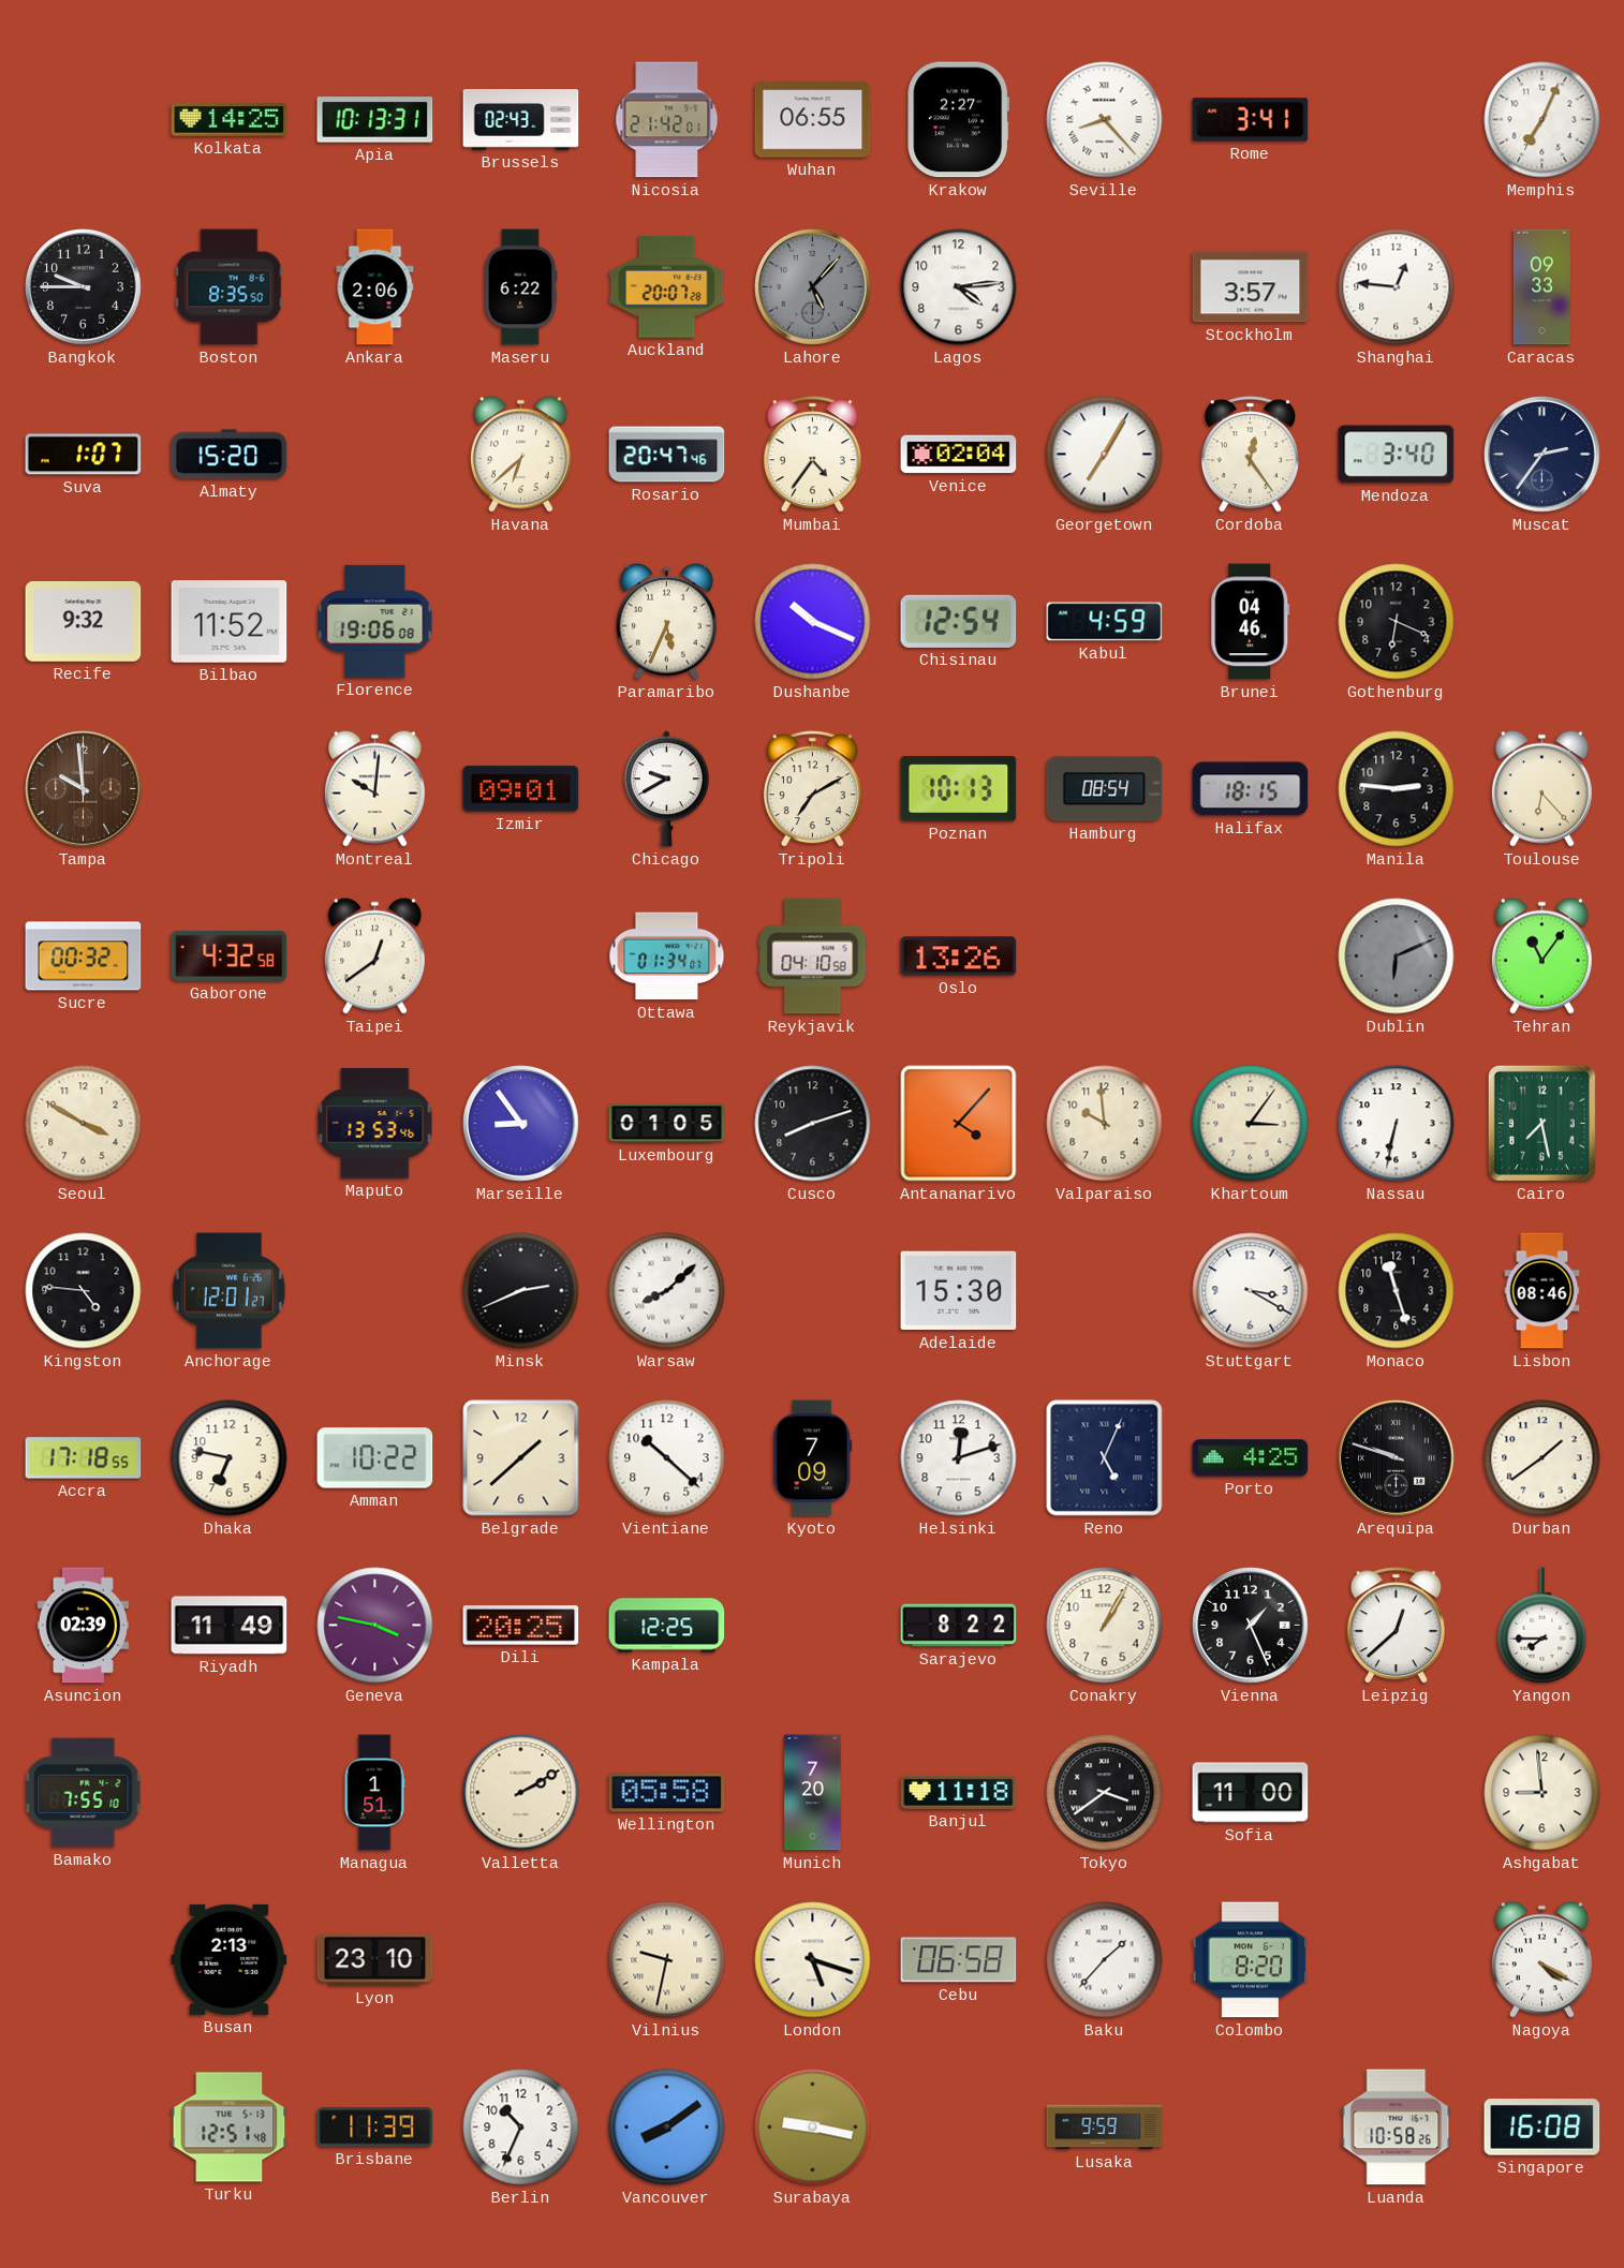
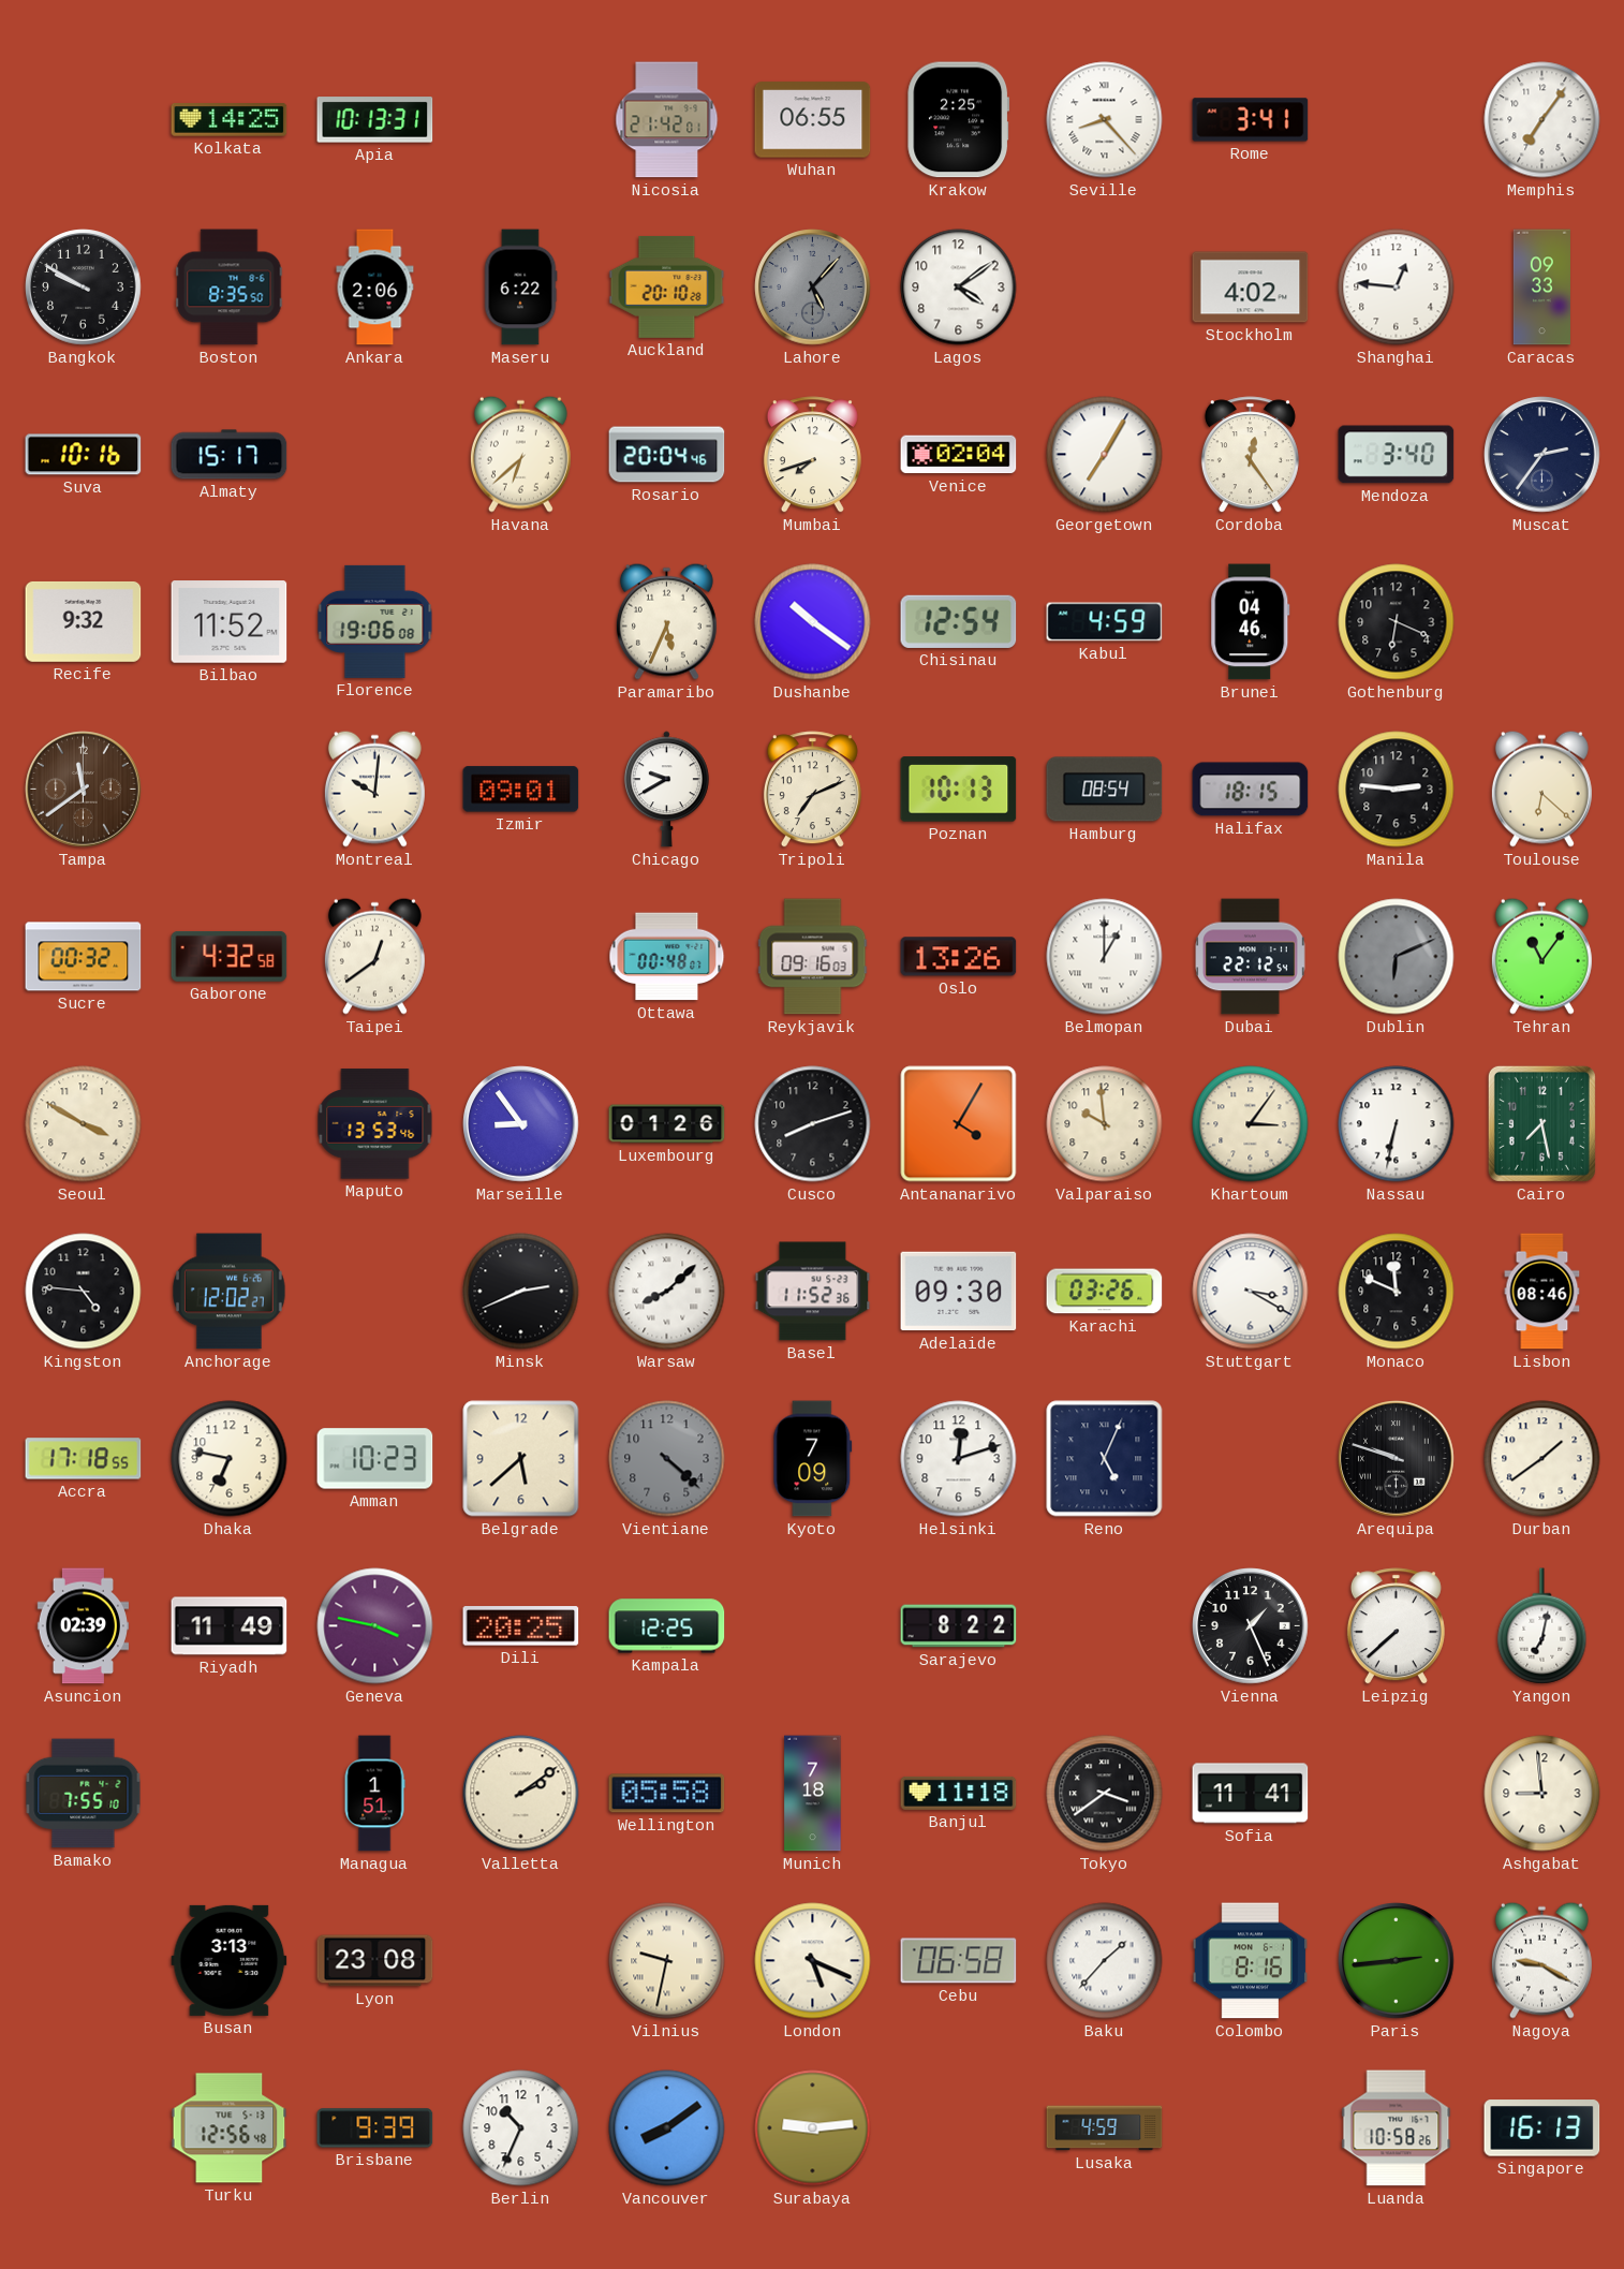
Brussels: 02:43 -> none
Krakow: 2:27 -> 2:25
Memphis: 7:04 -> 7:06
Bangkok: 9:45 -> 9:50
Auckland: 20:07 -> 20:10
Lagos: 4:14 -> 4:09
Stockholm: 3:57 -> 4:02
Suva: 1:07 -> 10:16
Almaty: 15:20 -> 15:17
Rosario: 20:47 -> 20:04
Mumbai: 4:36 -> 7:42
Dushanbe: 10:19 -> 10:21
Tampa: 9:59 -> 11:39
Tripoli: 7:10 -> 7:11
Toulouse: 6:23 -> 6:22
Ottawa: 01:34 -> 00:48
Reykjavik: 04:10 -> 09:16
Belmopan: none -> 1:00
Dubai: none -> 22:12
Luxembourg: 01:05 -> 01:26
Antananarivo: 4:07 -> 4:05
Anchorage: 12:01 -> 12:02
Basel: none -> 11:52
Adelaide: 15:30 -> 09:30
Karachi: none -> 03:26
Monaco: 11:27 -> 11:49
Amman: 10:22 -> 10:23
Belgrade: 1:38 -> 5:38
Vientiane: 10:22 -> 4:22
Vientiane dial: white -> grey
Porto: 4:25 -> none
Conakry: 1:05 -> none
Leipzig: 12:38 -> 7:38
Yangon: 7:45 -> 7:02
Valletta: 2:10 -> 2:09
Munich: 7:20 -> 7:18
Sofia: 11:00 -> 11:41
Busan: 2:13 -> 3:13
Lyon: 23:10 -> 23:08
London: 5:18 -> 5:19
Colombo: 8:20 -> 8:16
Paris: none -> 2:44
Nagoya: 4:20 -> 9:20
Turku: 12:51 -> 12:56
Brisbane: 11:39 -> 9:39
Surabaya: 9:17 -> 9:14
Lusaka: 9:59 -> 4:59
Singapore: 16:08 -> 16:13
